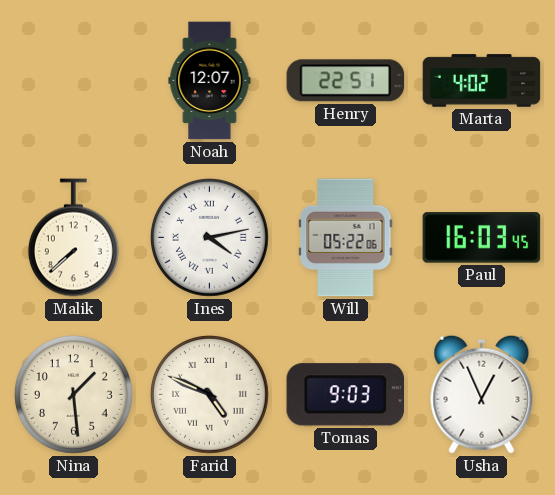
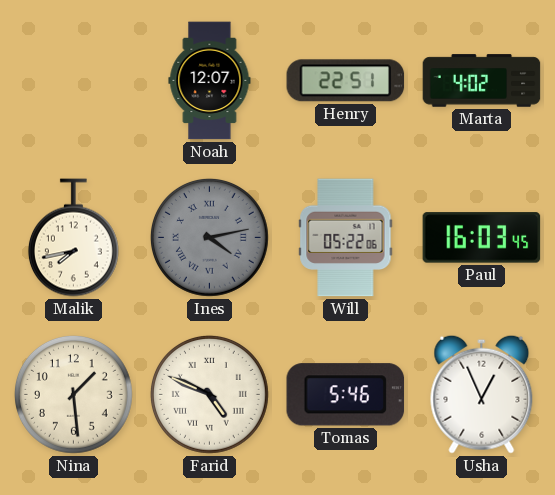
Malik: 7:38 -> 7:43
Ines dial: white -> grey
Tomas: 9:03 -> 5:46
